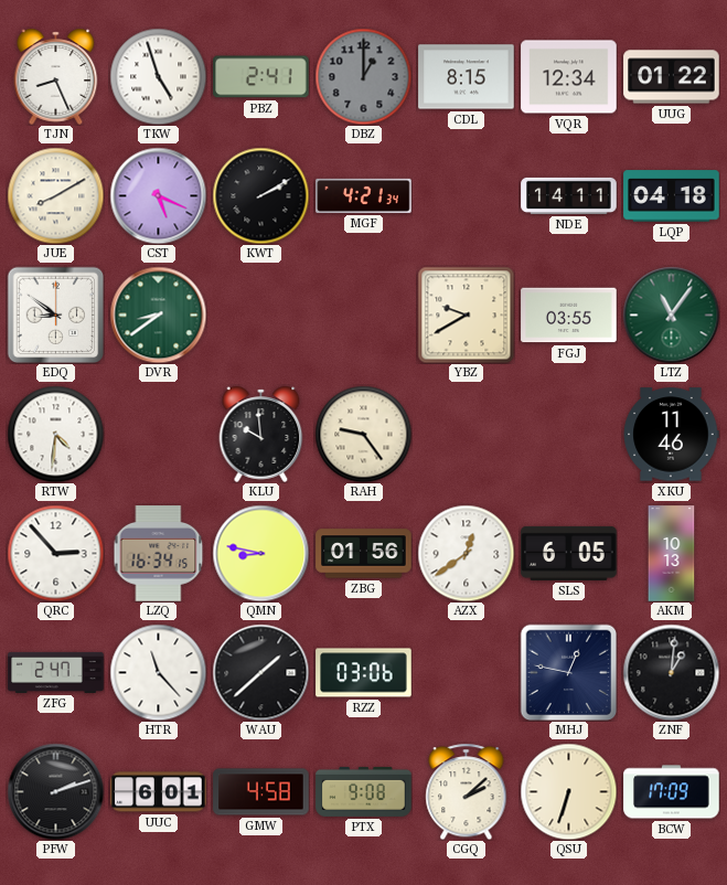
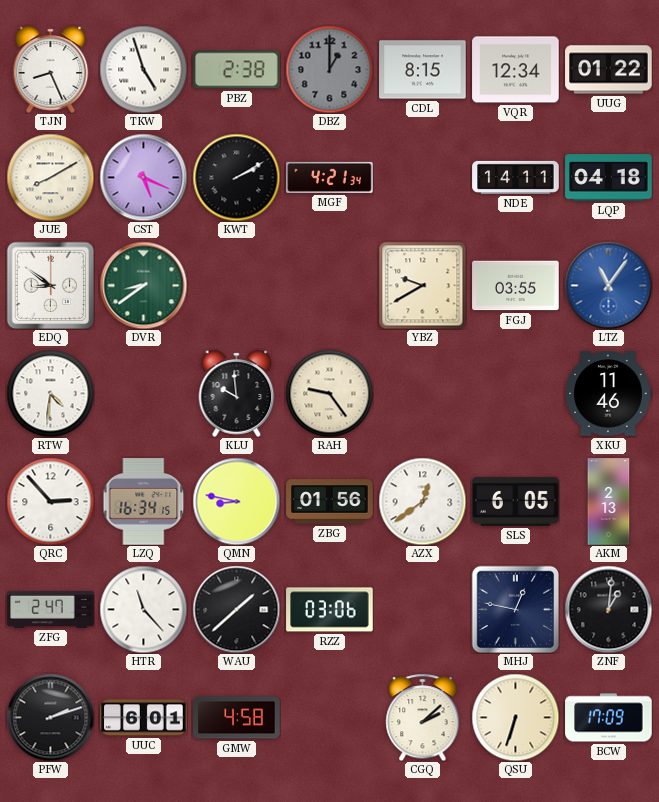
PBZ: 2:41 -> 2:38
LTZ dial: green -> blue
AKM: 10:13 -> 2:13
PTX: 9:08 -> none
